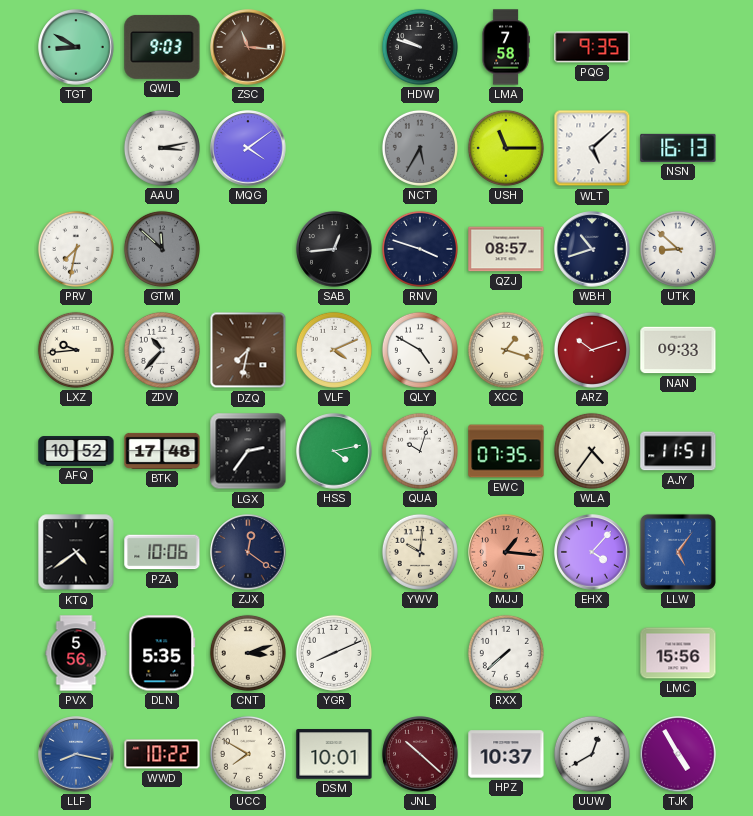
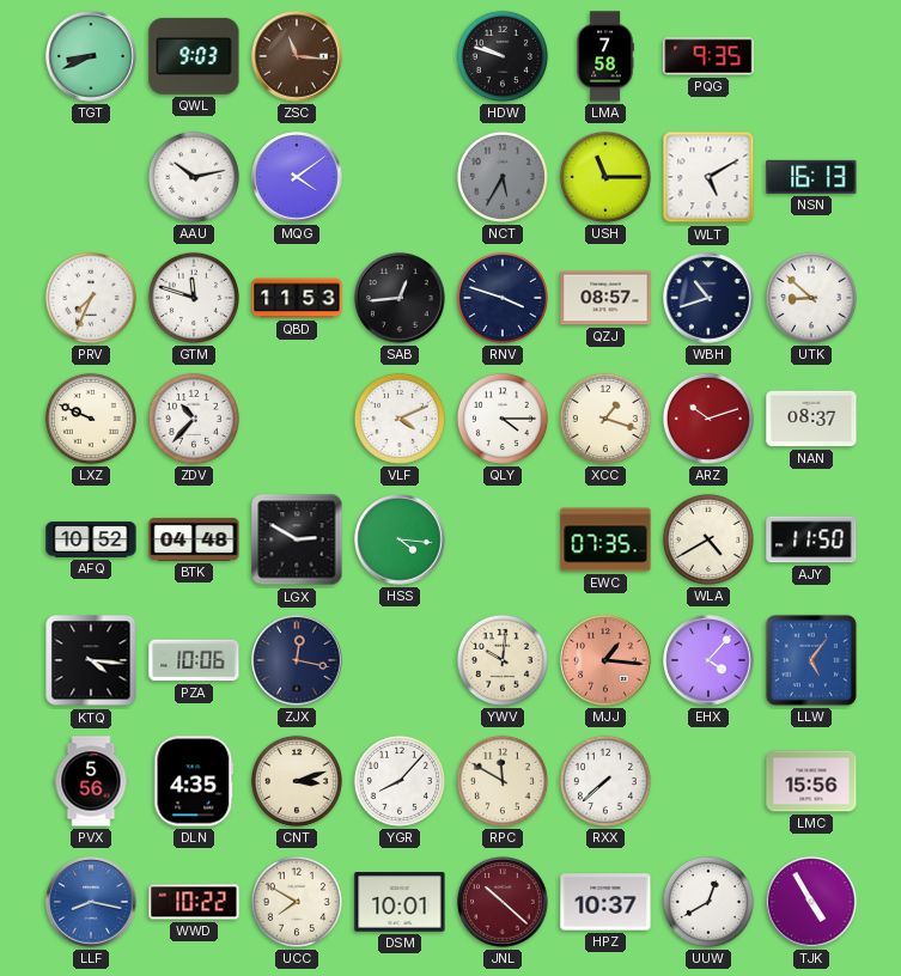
TGT: 8:50 -> 8:41
AAU: 3:13 -> 10:13
WLT: 5:08 -> 5:10
PRV: 7:32 -> 7:34
GTM: 11:52 -> 11:48
GTM dial: grey -> white
QBD: none -> 11:53
LXZ: 9:44 -> 9:49
DZQ: 7:32 -> none
QLY: 4:50 -> 4:15
NAN: 09:33 -> 08:37
BTK: 17:48 -> 04:48
LGX: 2:36 -> 2:50
HSS: 4:13 -> 4:16
QUA: 10:03 -> none
WLA: 4:36 -> 4:40
AJY: 11:51 -> 11:50
KTQ: 4:39 -> 4:16
ZJX: 12:21 -> 12:17
DLN: 5:35 -> 4:35
YGR: 8:11 -> 8:07
RPC: none -> 11:50
